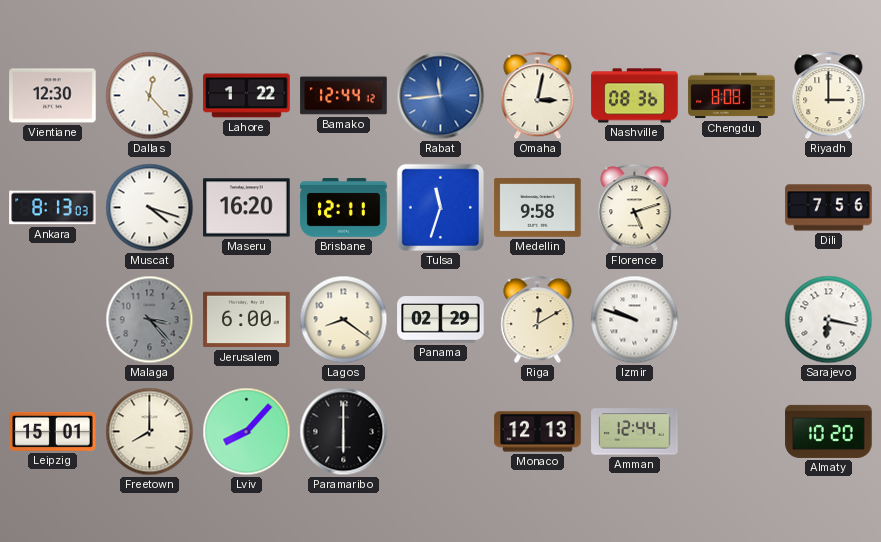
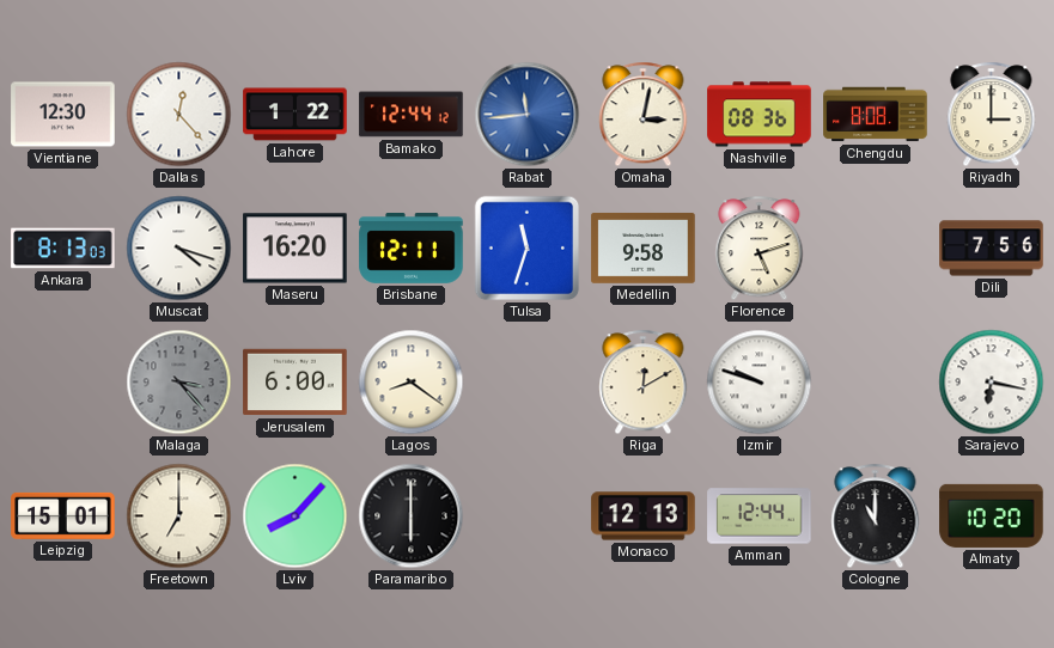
Panama: 02:29 -> none
Freetown: 8:00 -> 7:00
Cologne: none -> 11:00
